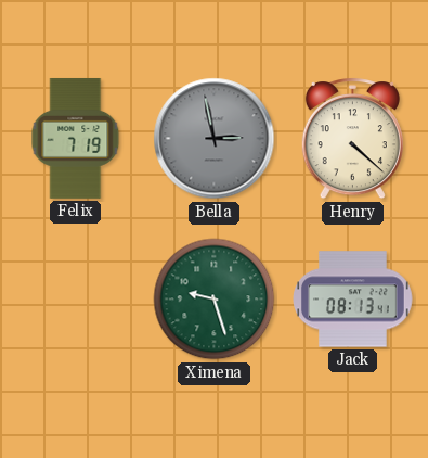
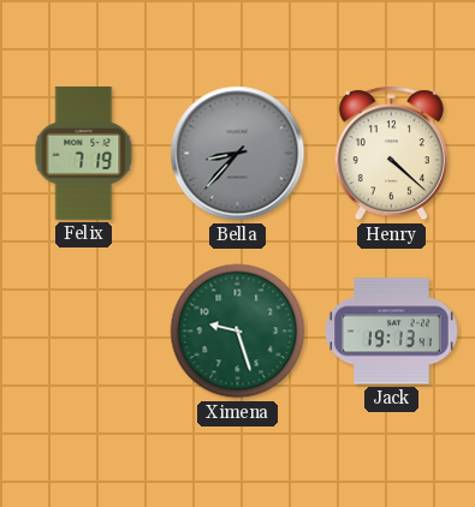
Bella: 2:58 -> 8:37
Jack: 08:13 -> 19:13
